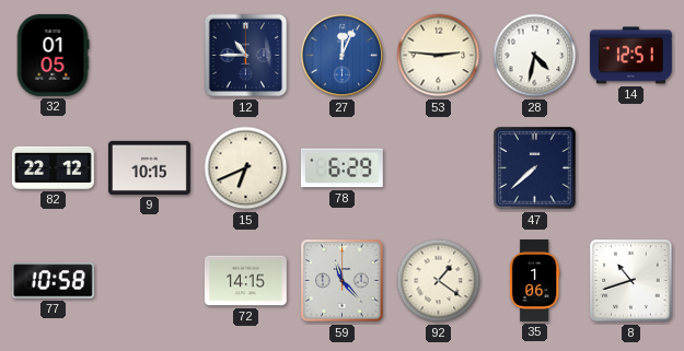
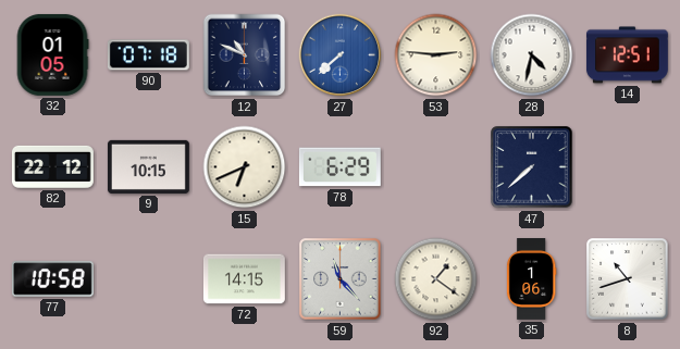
90: none -> 07:18
12: 10:45 -> 10:49
27: 12:04 -> 7:38
